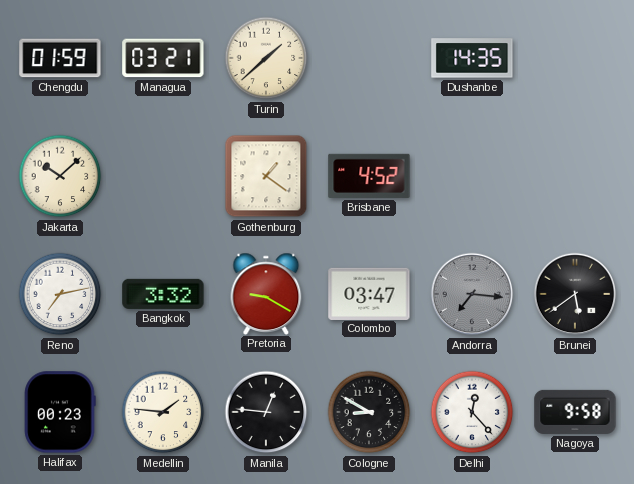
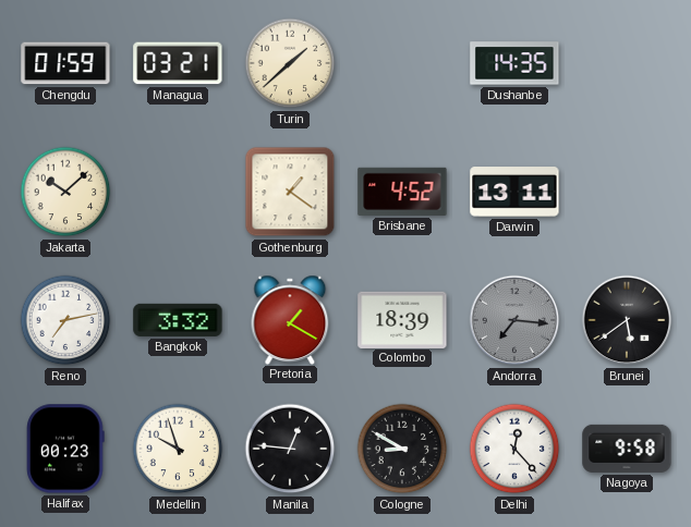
Darwin: none -> 13:11
Pretoria: 9:20 -> 1:20
Colombo: 03:47 -> 18:39
Medellin: 1:46 -> 9:57
